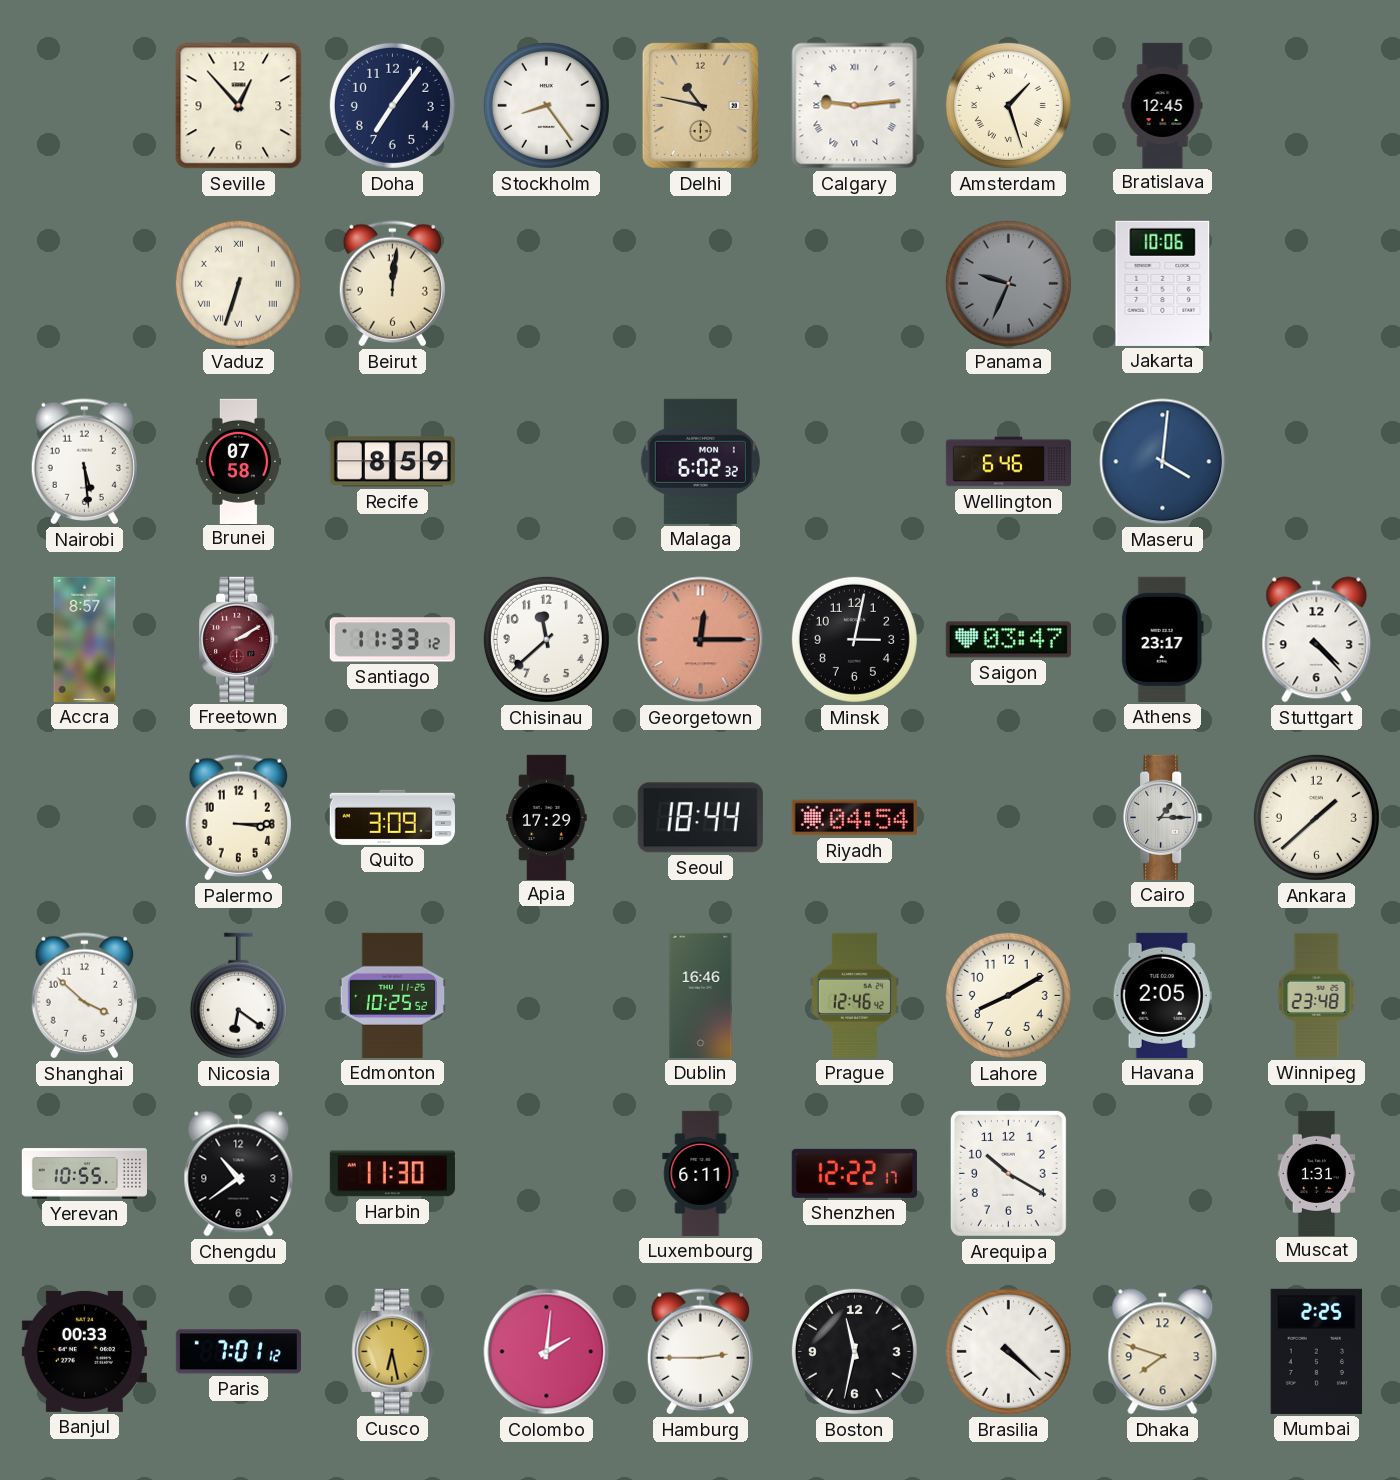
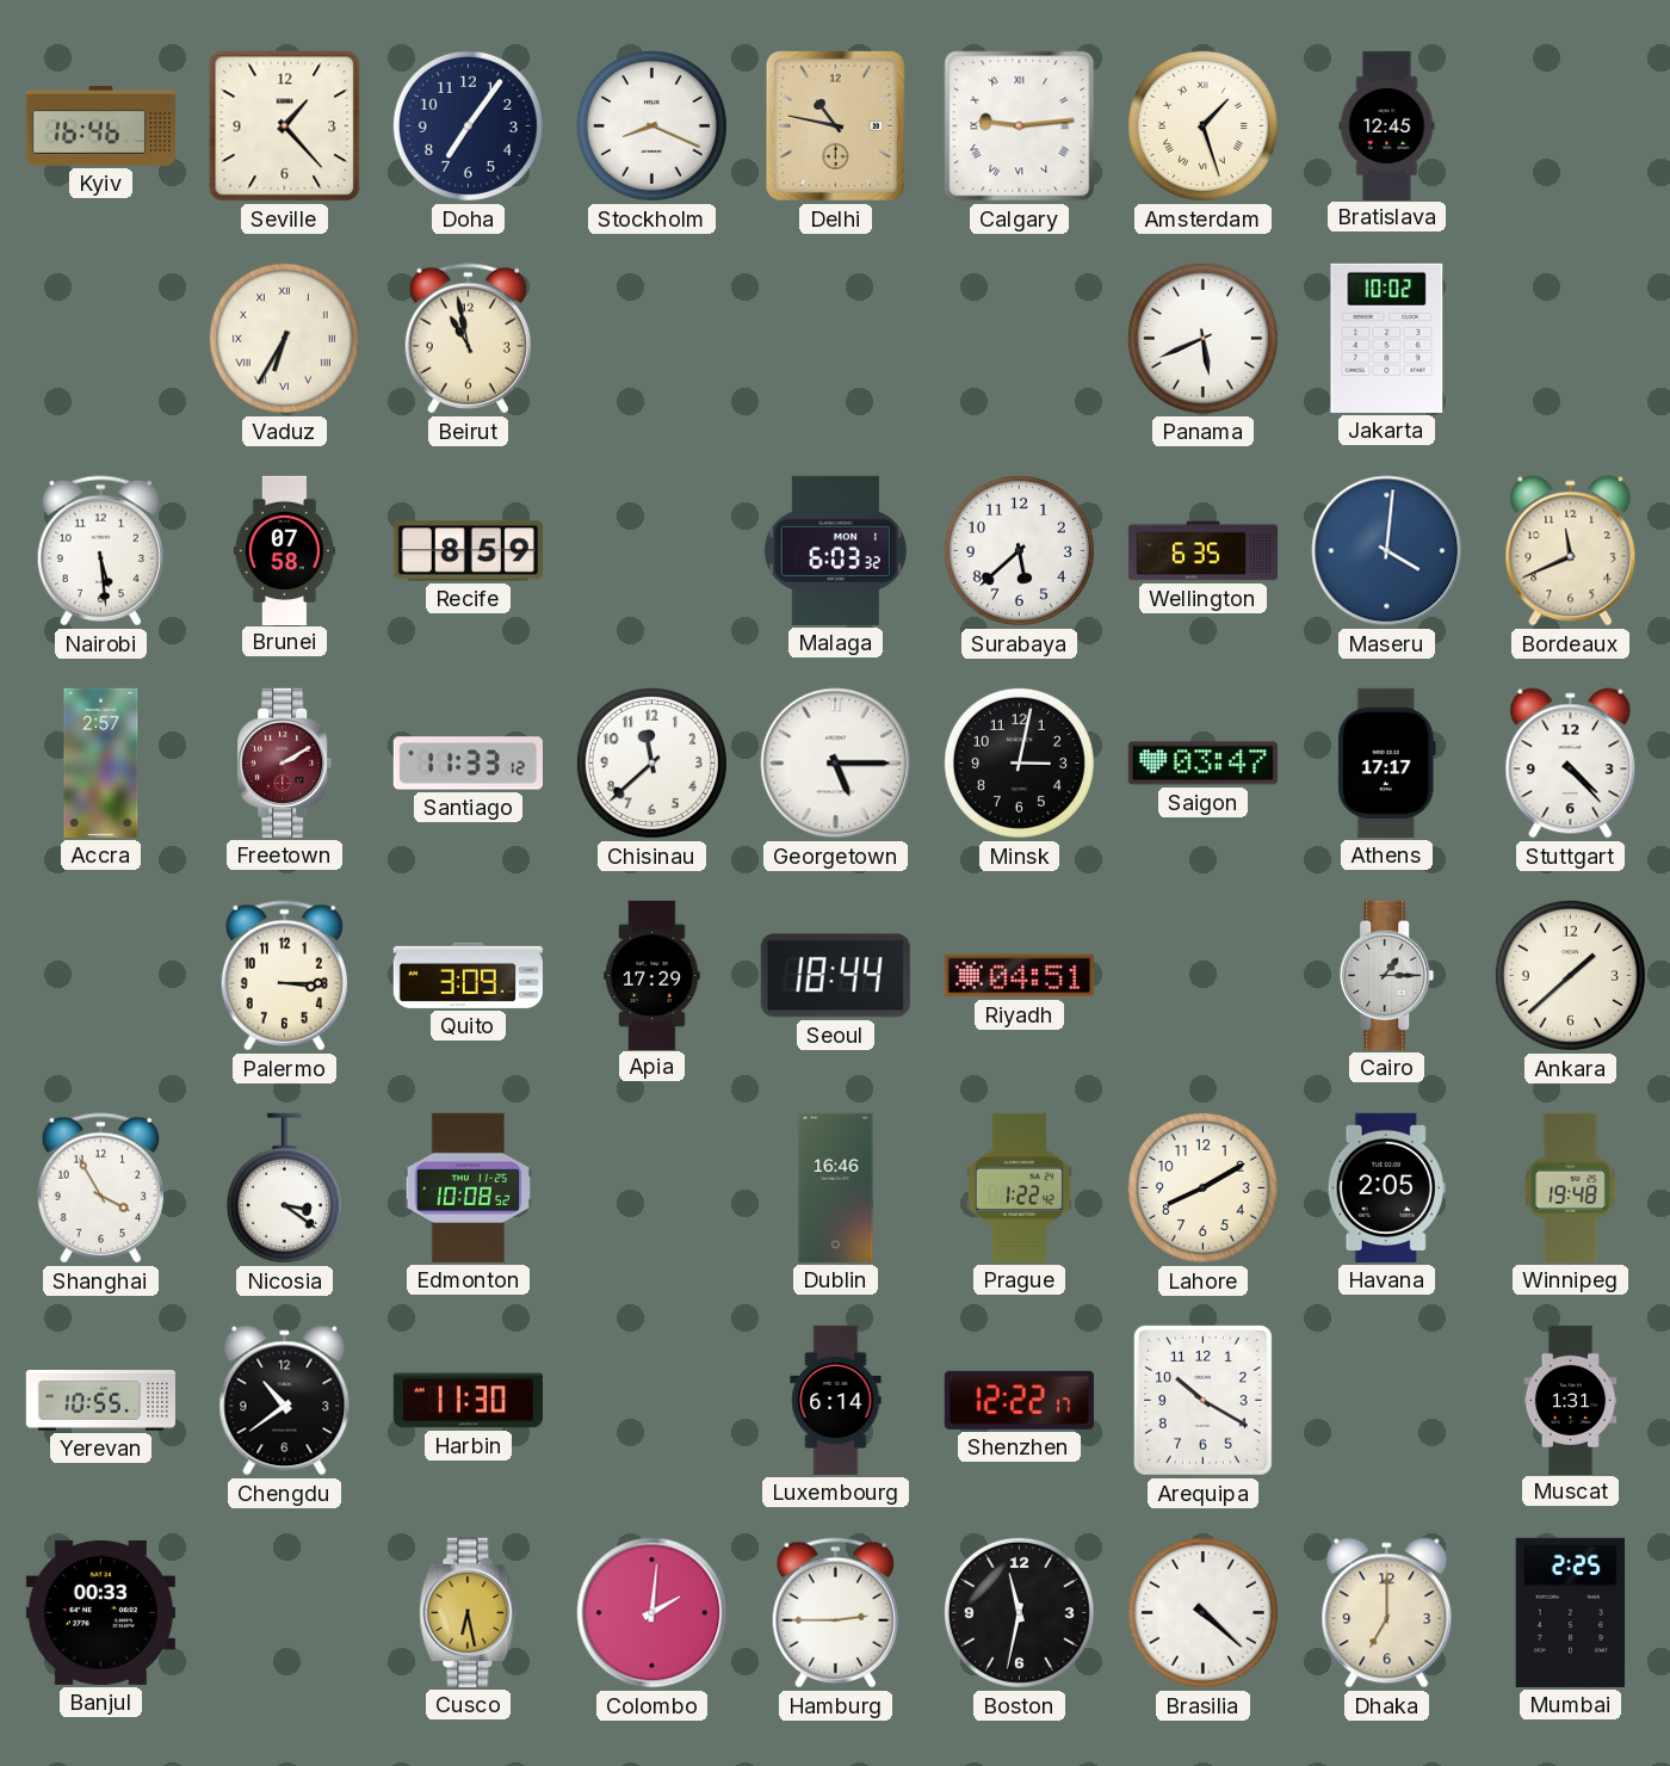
Kyiv: none -> 16:46
Seville: 12:53 -> 1:23
Stockholm: 8:24 -> 8:19
Vaduz: 6:33 -> 6:35
Beirut: 12:01 -> 10:58
Panama: 9:34 -> 5:41
Panama dial: grey -> white
Jakarta: 10:06 -> 10:02
Malaga: 6:02 -> 6:03
Surabaya: none -> 5:38
Wellington: 6:46 -> 6:35
Bordeaux: none -> 11:41
Accra: 8:57 -> 2:57
Georgetown: 12:15 -> 5:15
Georgetown dial: salmon -> white
Athens: 23:17 -> 17:17
Riyadh: 04:54 -> 04:51
Shanghai: 3:52 -> 3:55
Nicosia: 6:21 -> 3:21
Edmonton: 10:25 -> 10:08
Prague: 12:46 -> 1:22
Winnipeg: 23:48 -> 19:48
Luxembourg: 6:11 -> 6:14
Paris: 7:01 -> none
Dhaka: 7:48 -> 7:00
